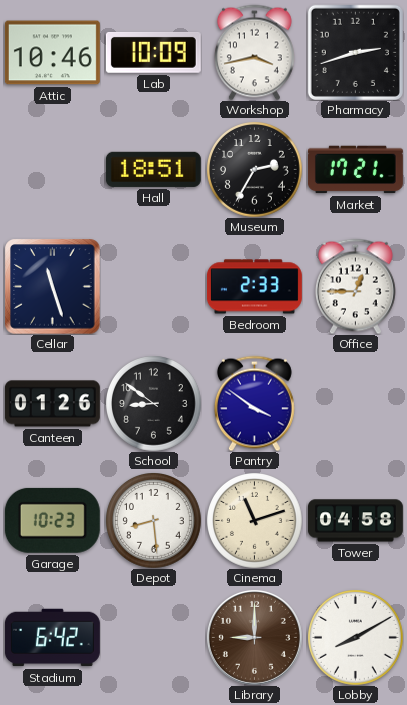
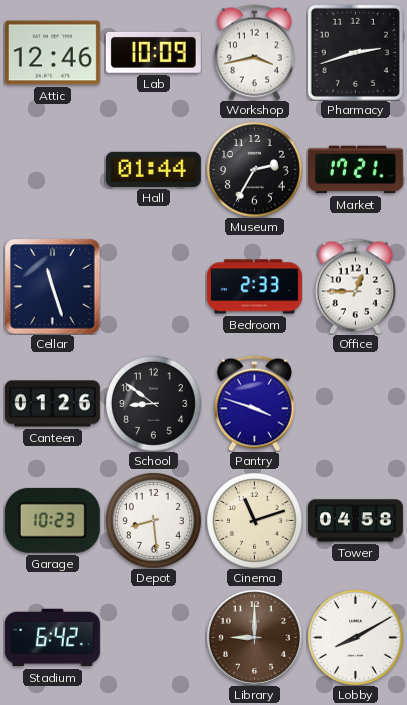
Attic: 10:46 -> 12:46
Hall: 18:51 -> 01:44
Pantry: 3:51 -> 3:48
